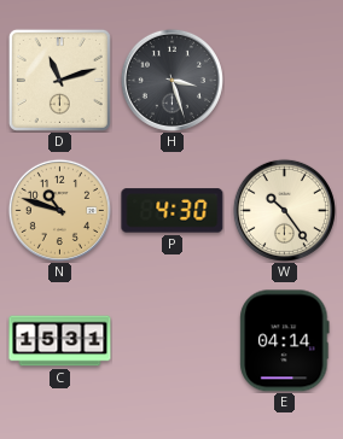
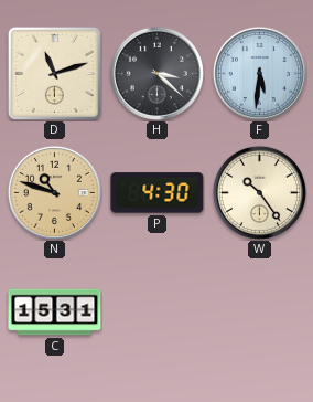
H: 3:27 -> 3:22
F: none -> 5:31
E: 04:14 -> none
